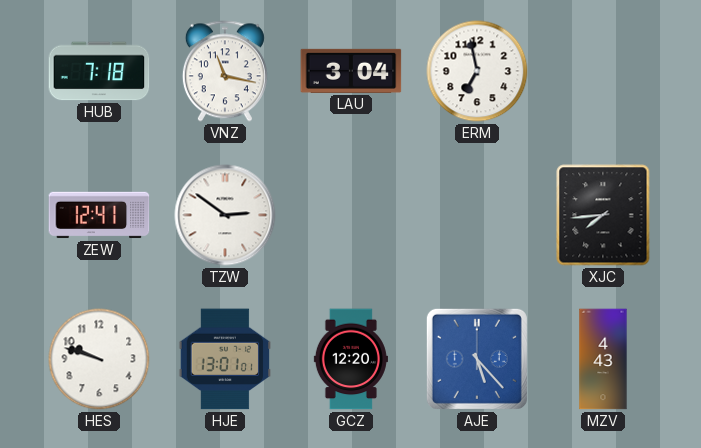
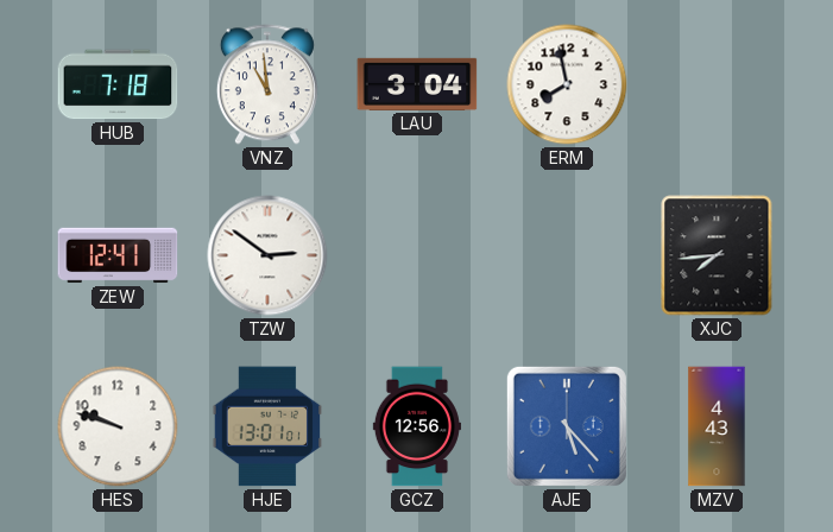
VNZ: 11:17 -> 10:59
ERM: 6:58 -> 7:58
GCZ: 12:20 -> 12:56
